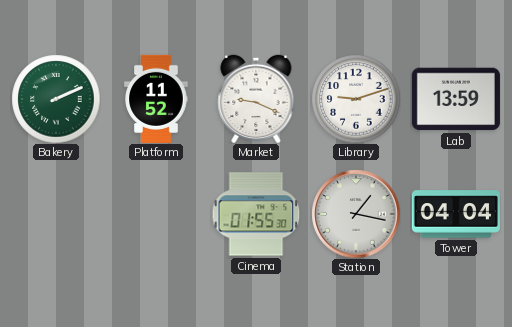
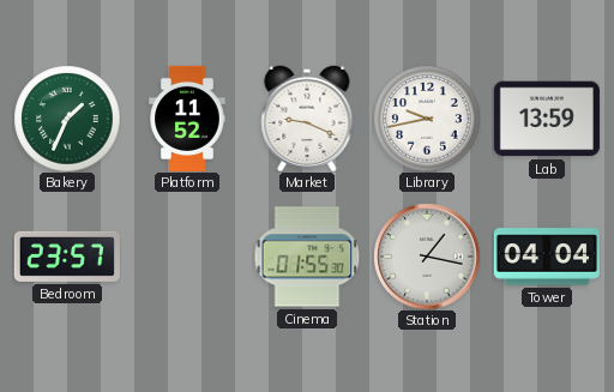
Bakery: 2:11 -> 1:34
Library: 9:12 -> 9:43
Bedroom: none -> 23:57
